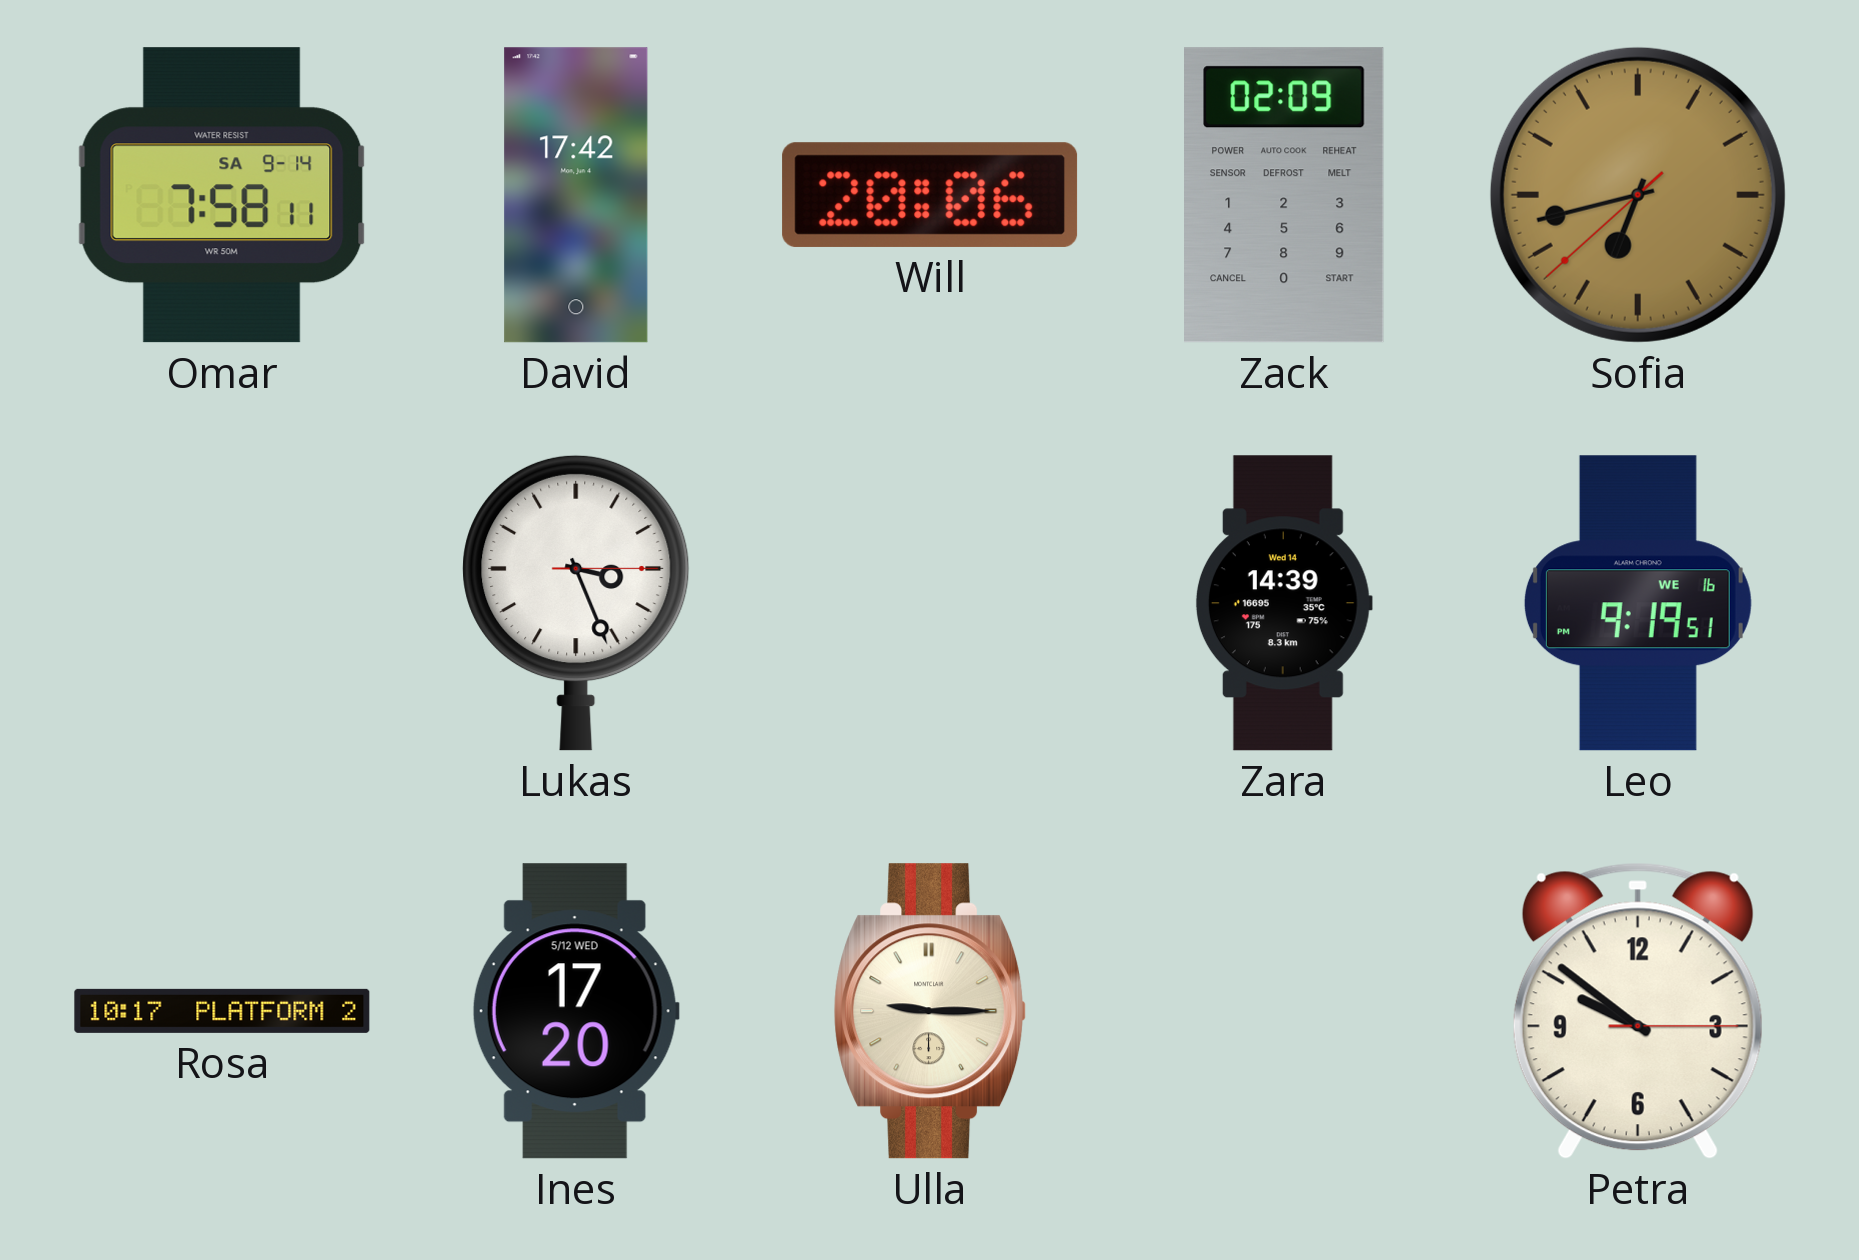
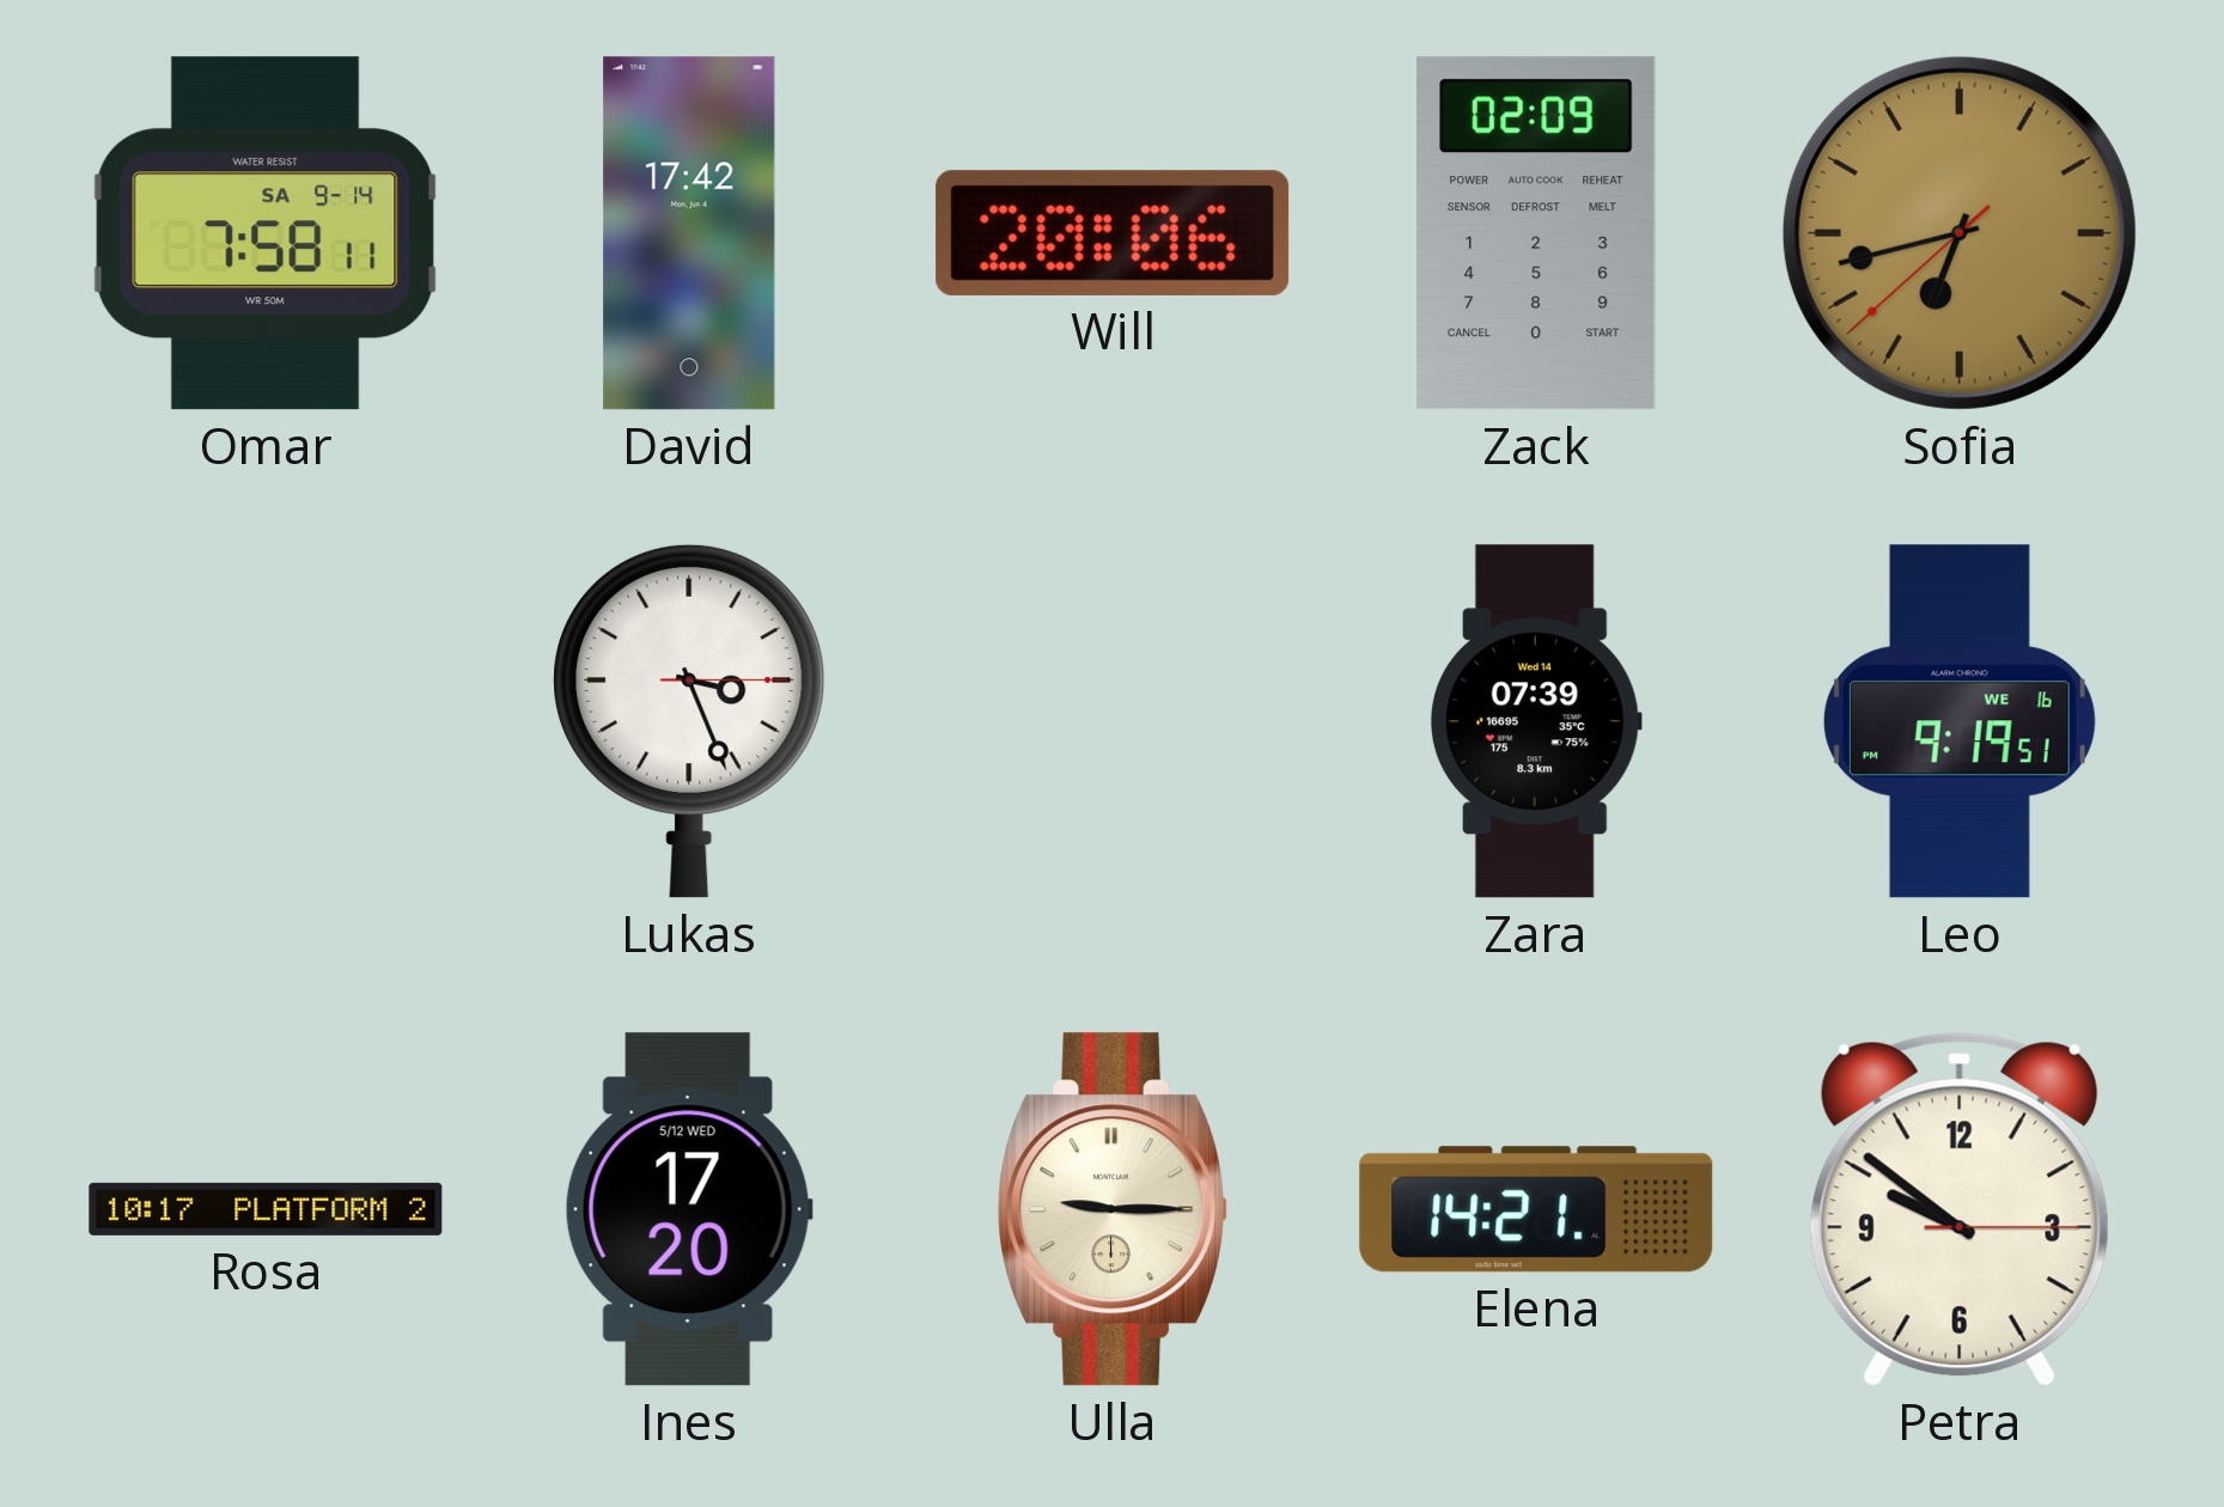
Zara: 14:39 -> 07:39
Elena: none -> 14:21
